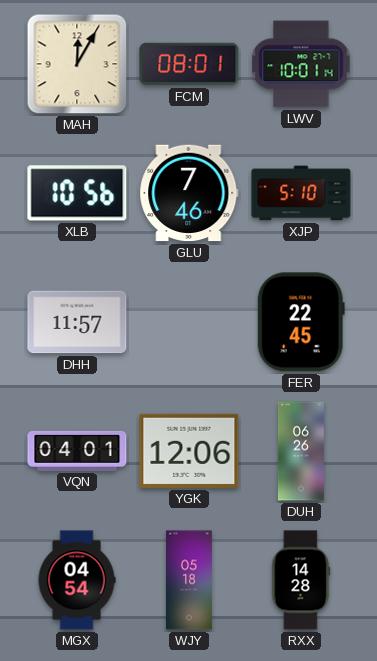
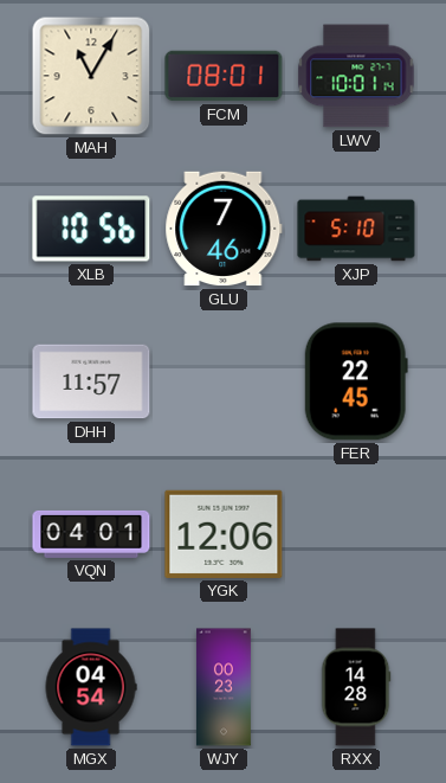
MAH: 12:05 -> 11:05
DUH: 06:26 -> none
WJY: 05:18 -> 00:23
